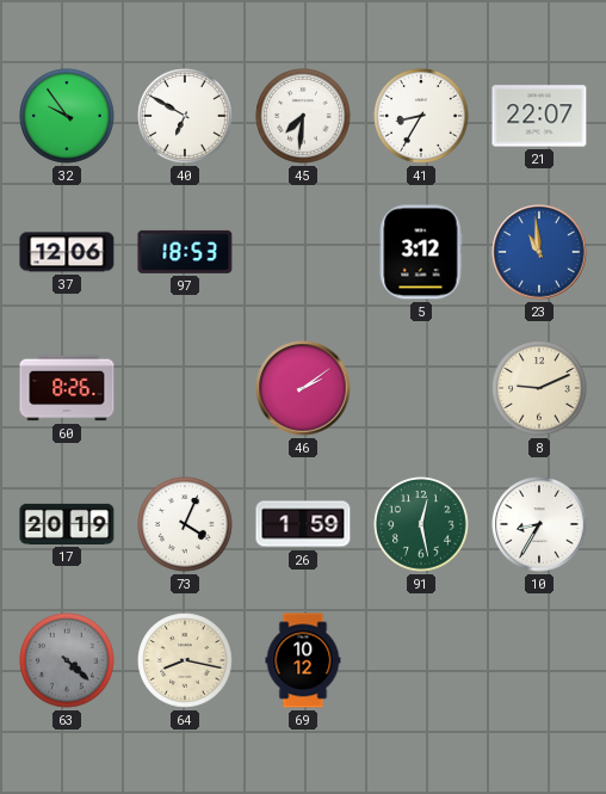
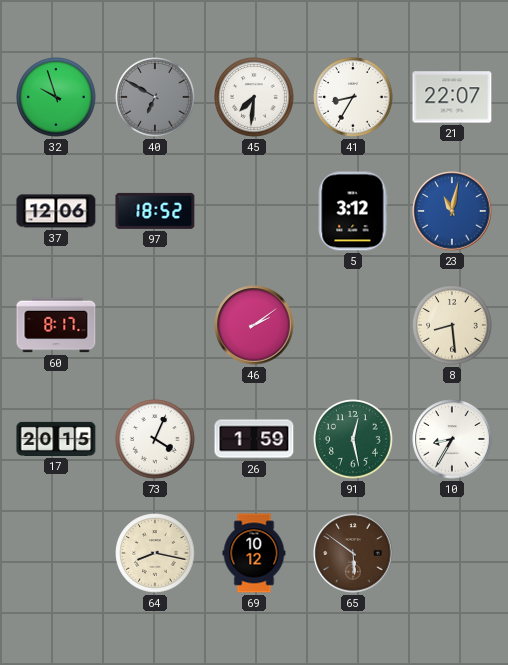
32: 9:54 -> 9:57
40 dial: white -> grey
97: 18:53 -> 18:52
23: 10:59 -> 11:02
60: 8:26 -> 8:17
8: 9:11 -> 8:29
17: 20:19 -> 20:15
63: 4:22 -> none
65: none -> 5:51
